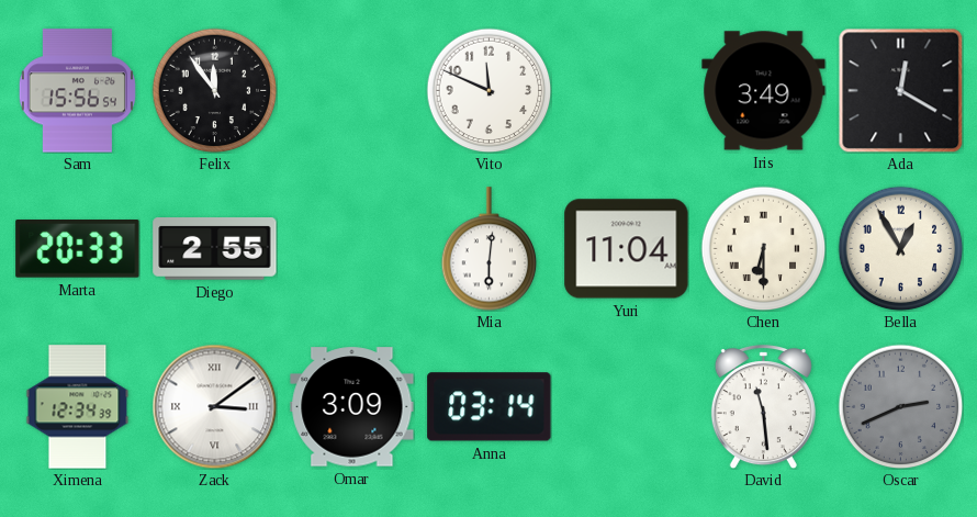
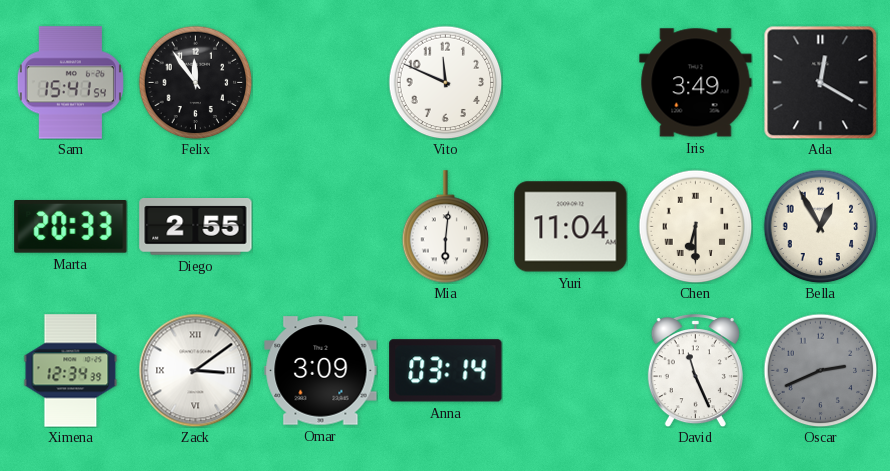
Sam: 15:56 -> 15:41
David: 11:29 -> 11:26
